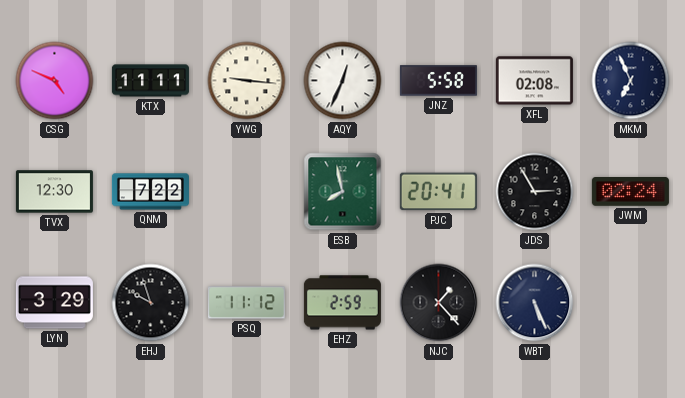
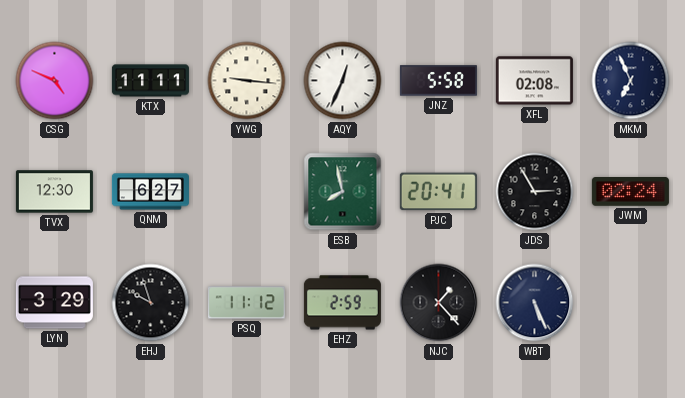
QNM: 7:22 -> 6:27
